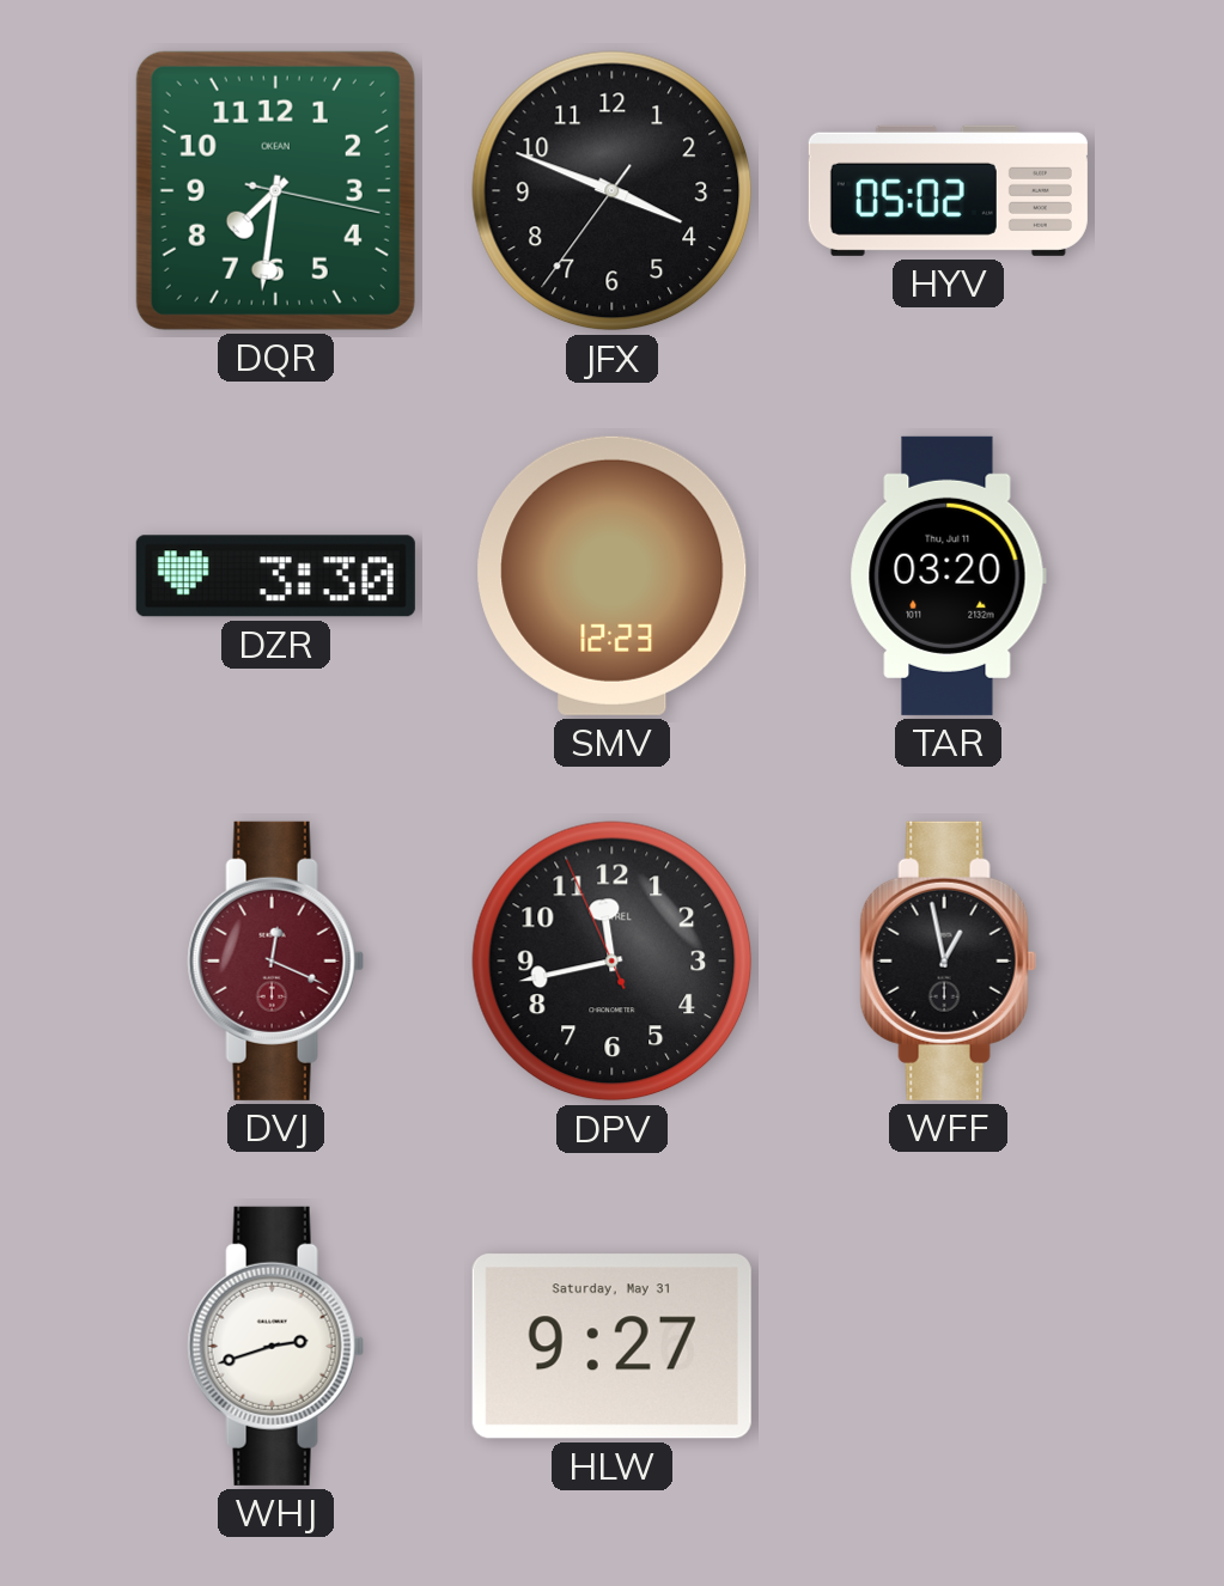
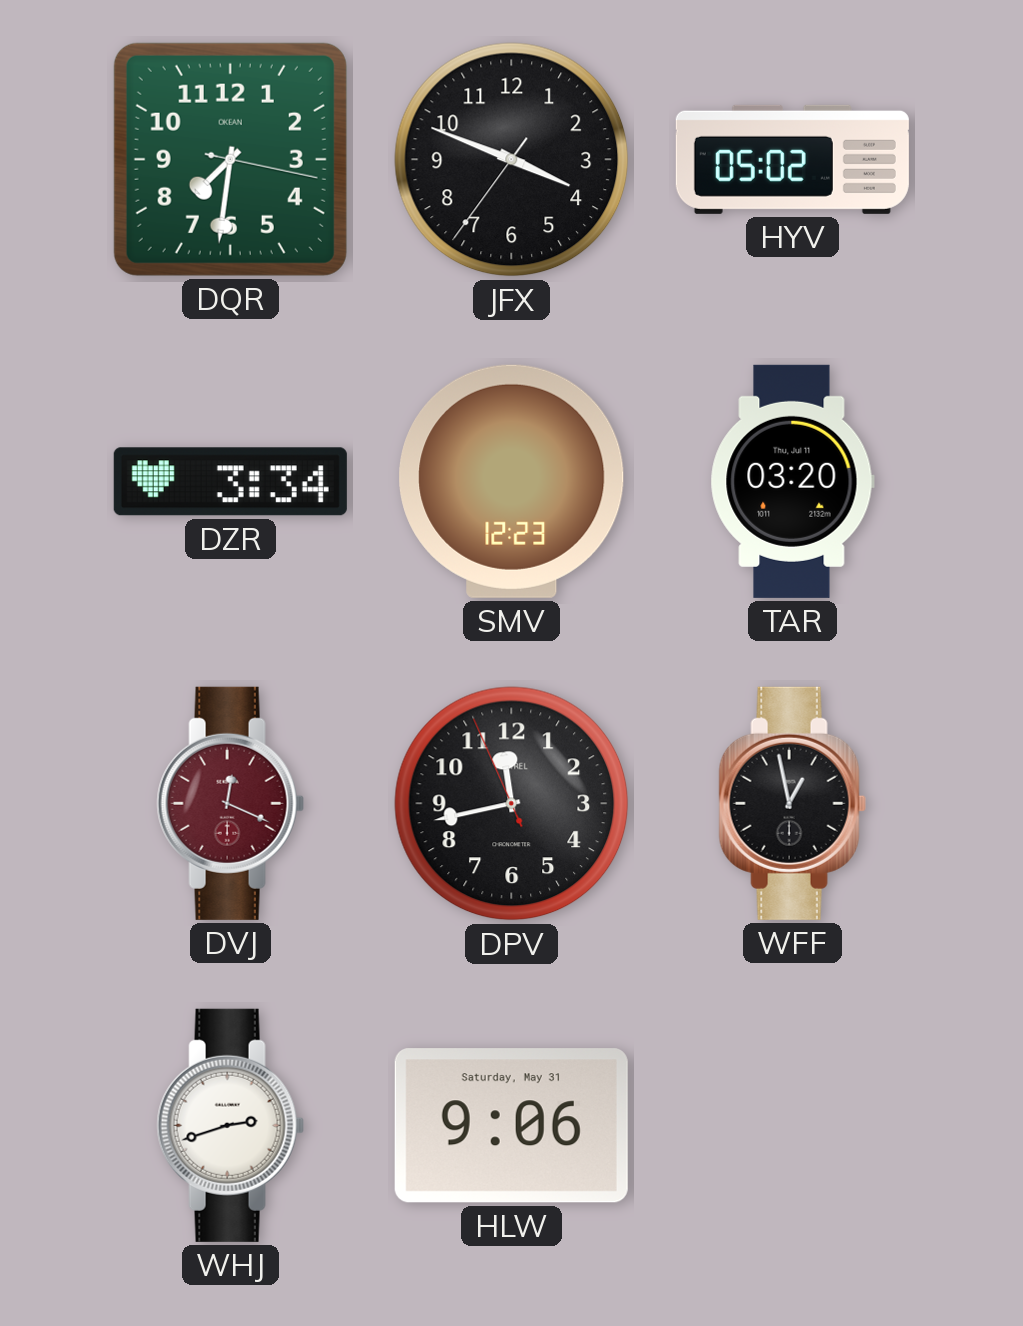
DZR: 3:30 -> 3:34
HLW: 9:27 -> 9:06
